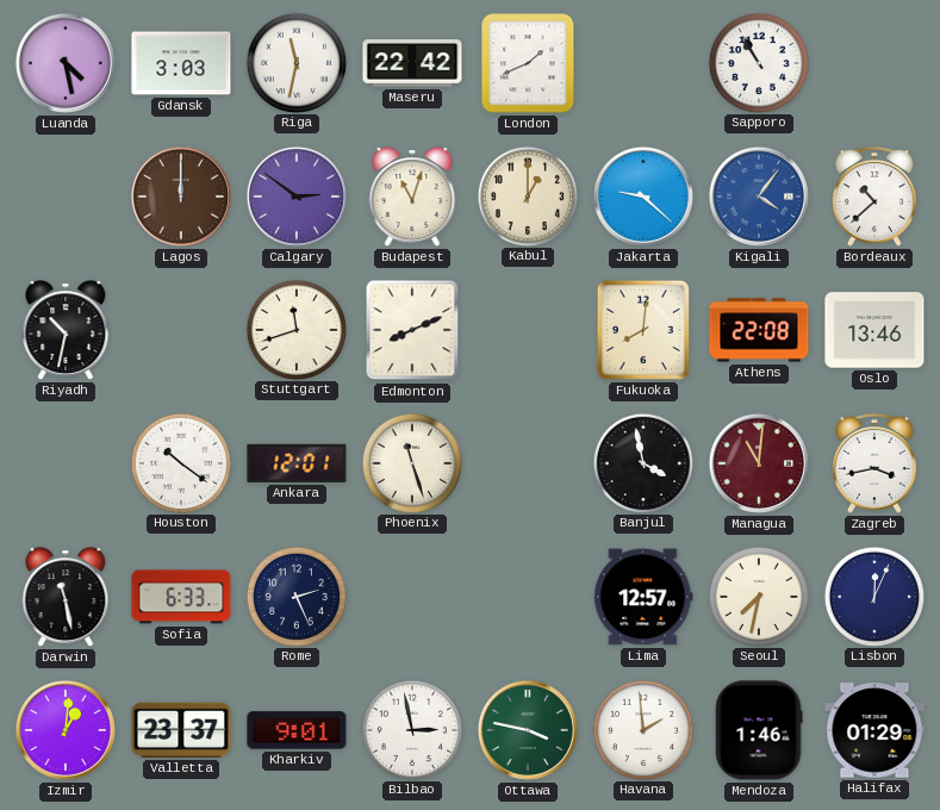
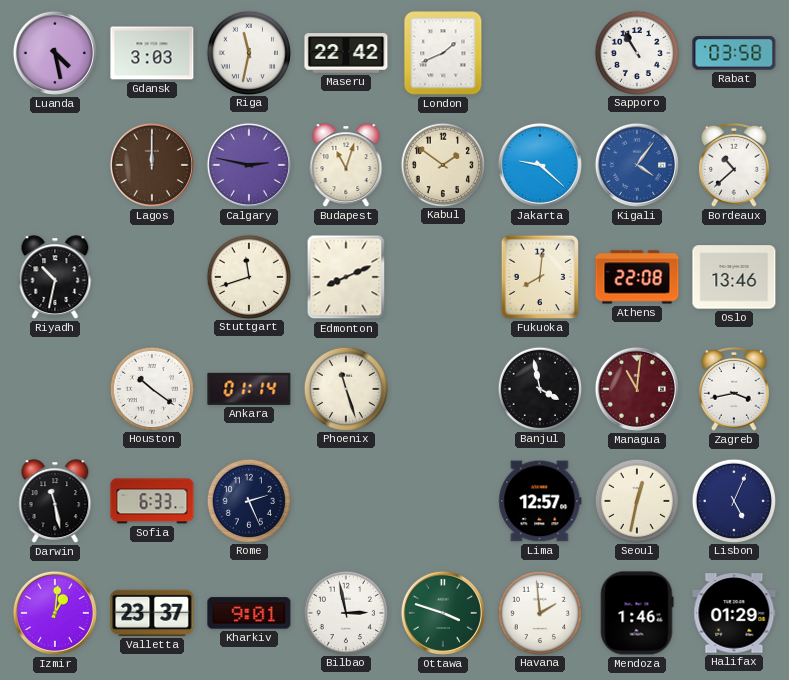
Rabat: none -> 03:58
Calgary: 2:51 -> 2:47
Kabul: 1:00 -> 1:51
Ankara: 12:01 -> 01:14
Seoul: 7:32 -> 12:32
Lisbon: 12:04 -> 5:04
Ottawa: 3:47 -> 3:48
